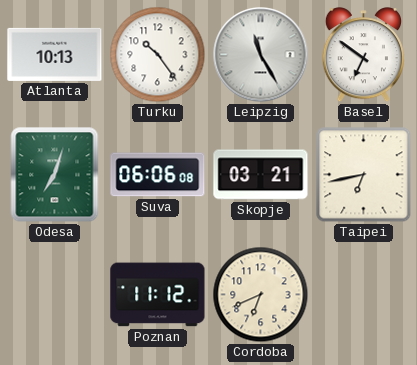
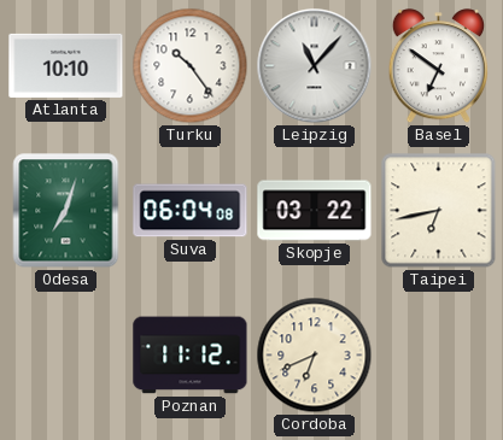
Atlanta: 10:13 -> 10:10
Leipzig: 11:25 -> 11:07
Suva: 06:06 -> 06:04
Skopje: 03:21 -> 03:22
